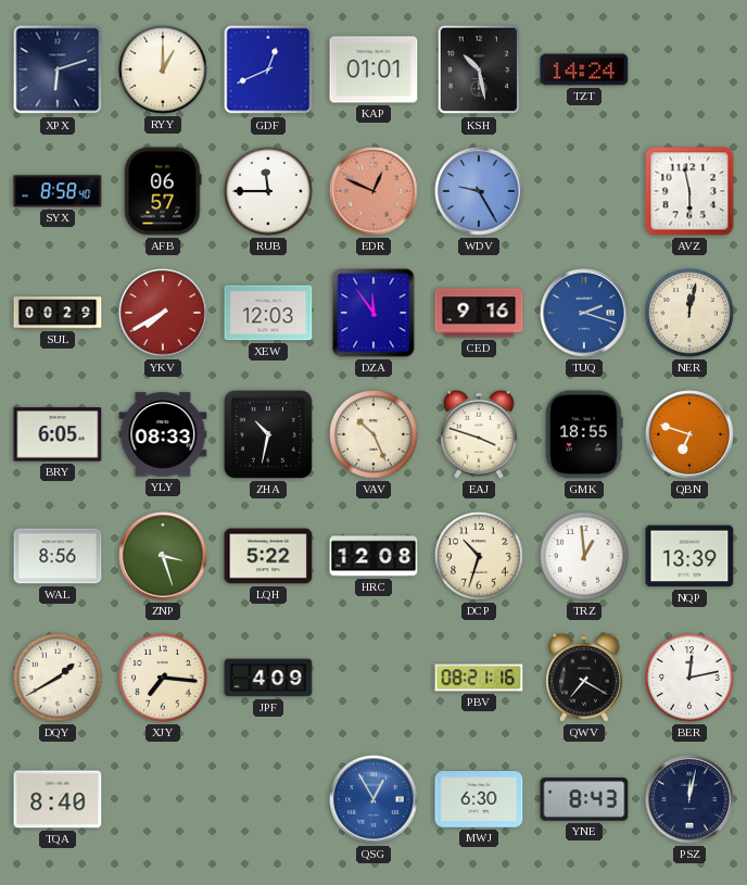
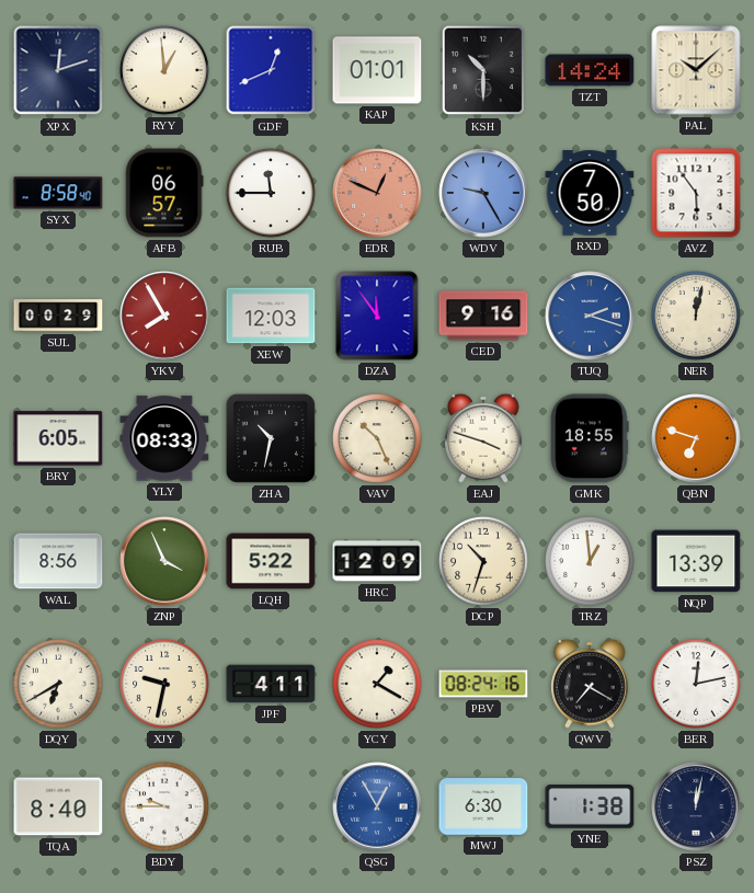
XPX: 6:12 -> 12:12
RYY: 1:00 -> 12:59
KSH: 10:28 -> 10:30
PAL: none -> 10:08
RXD: none -> 7:50
AVZ: 5:58 -> 5:54
YKV: 7:40 -> 7:55
ZNP: 3:27 -> 3:56
HRC: 12:08 -> 12:09
DQY: 1:40 -> 6:40
XJY: 7:16 -> 9:32
JPF: 4:09 -> 4:11
YCY: none -> 1:20
PBV: 08:21 -> 08:24
BDY: none -> 9:45
YNE: 8:43 -> 1:38
